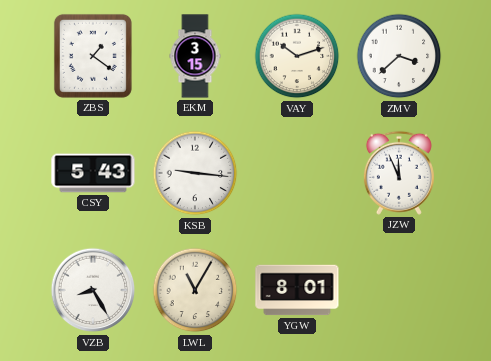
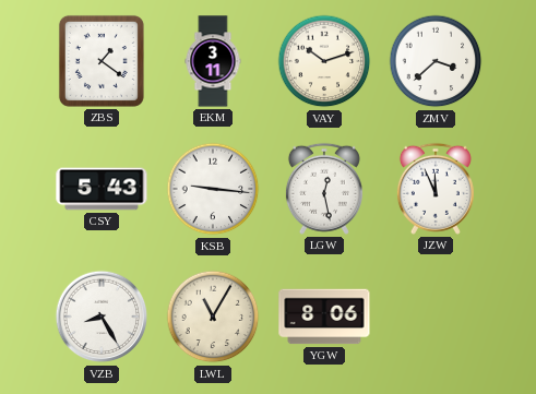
EKM: 3:15 -> 3:11
LGW: none -> 12:28
YGW: 8:01 -> 8:06
